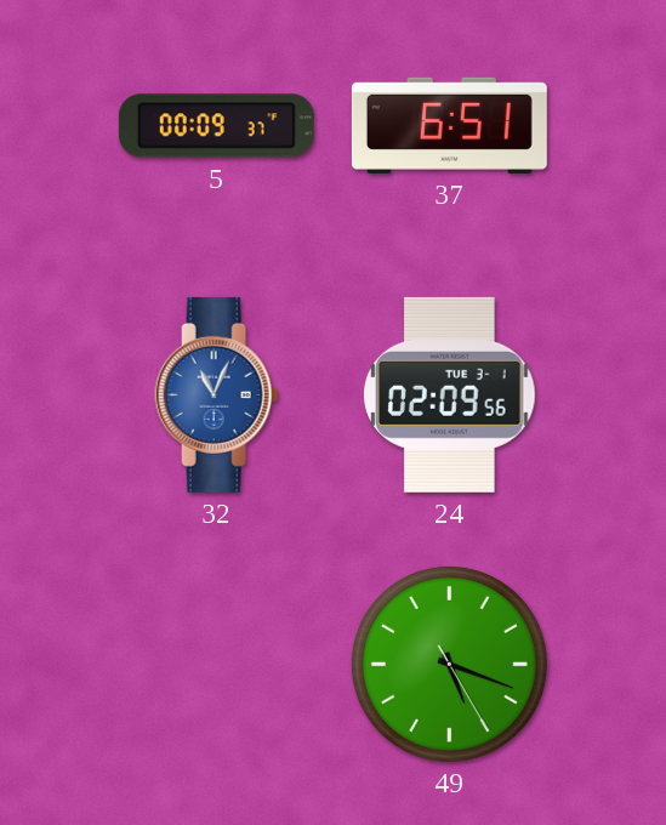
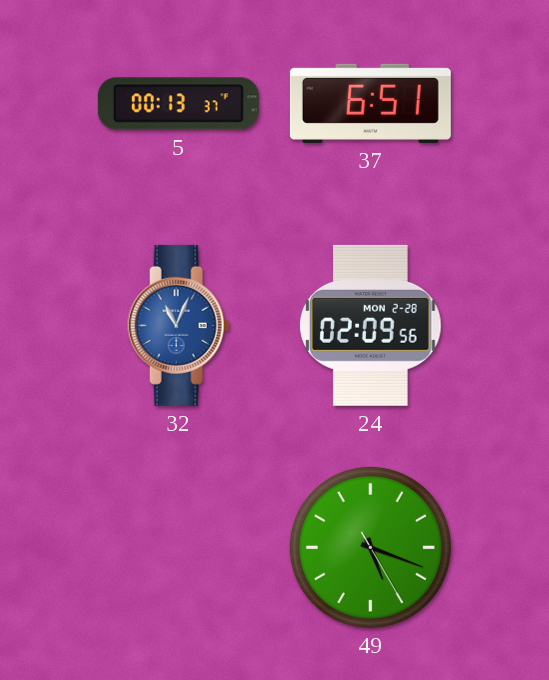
5: 00:09 -> 00:13
24 date: TUE 3-1 -> MON 2-28
